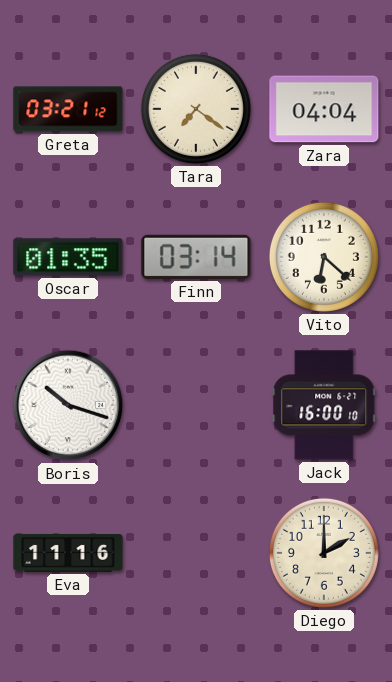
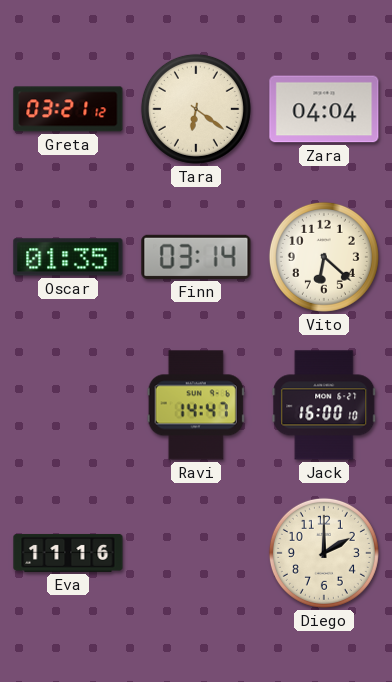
Tara: 7:21 -> 6:21
Boris: 10:18 -> none
Ravi: none -> 14:47
